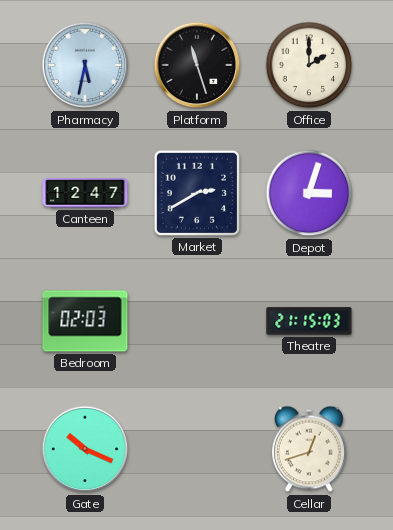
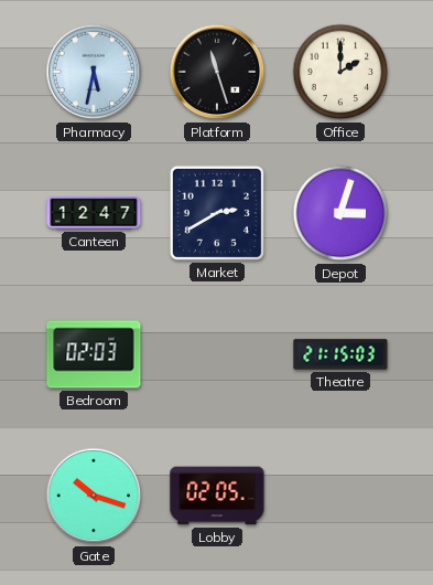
Gate: 10:19 -> 10:18
Lobby: none -> 02:05
Cellar: 12:42 -> none
